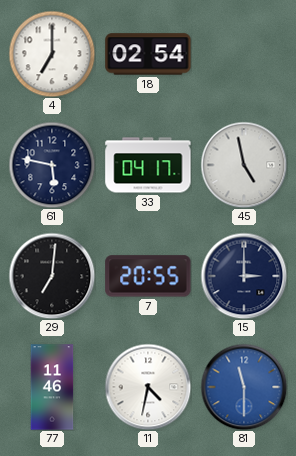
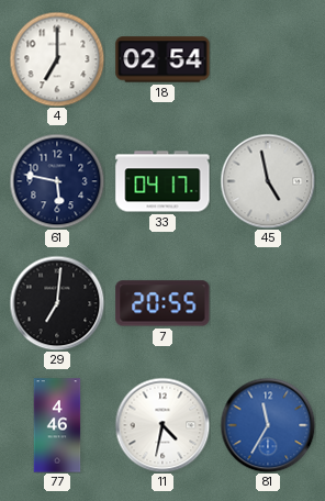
15: 3:00 -> none
77: 11:46 -> 4:46
81: 11:30 -> 11:35
